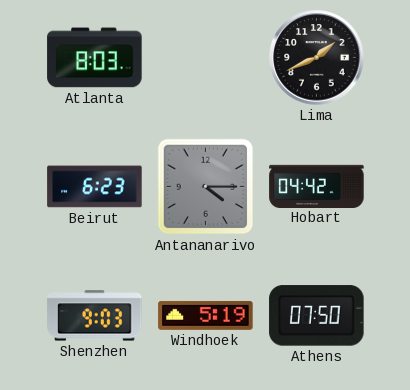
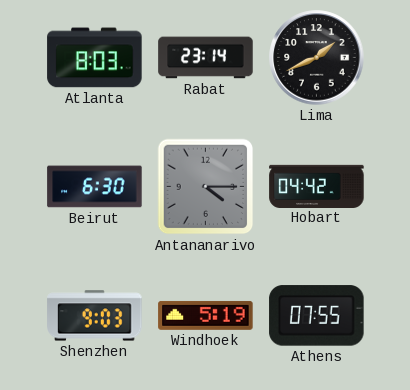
Rabat: none -> 23:14
Beirut: 6:23 -> 6:30
Athens: 07:50 -> 07:55
